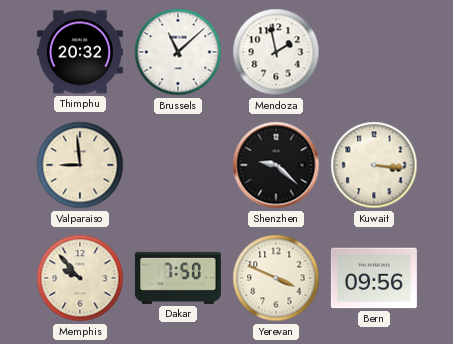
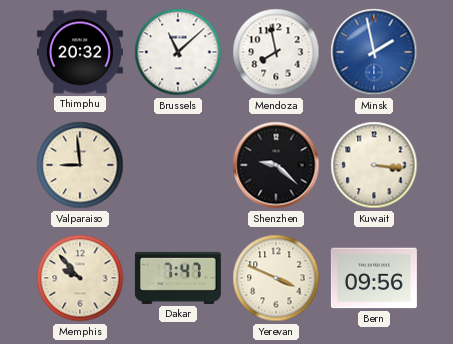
Mendoza: 1:58 -> 7:58
Minsk: none -> 1:58
Dakar: 7:50 -> 7:47
